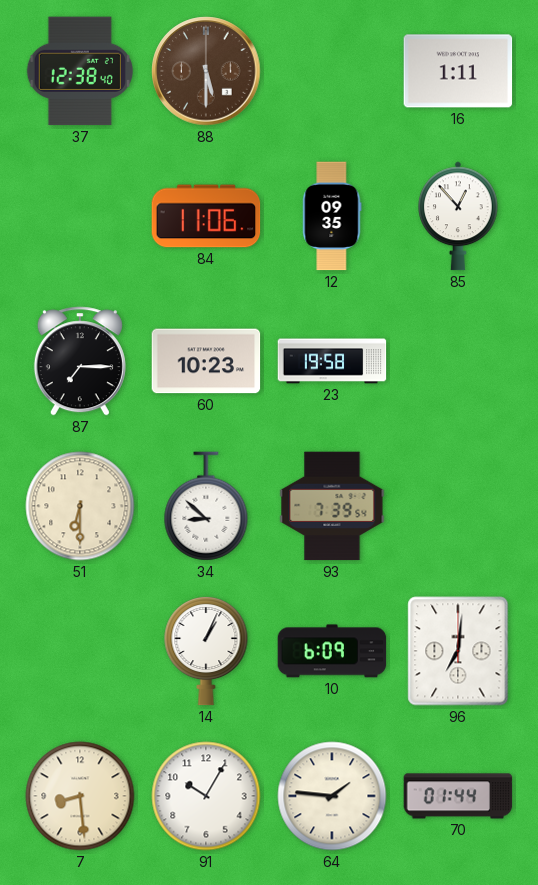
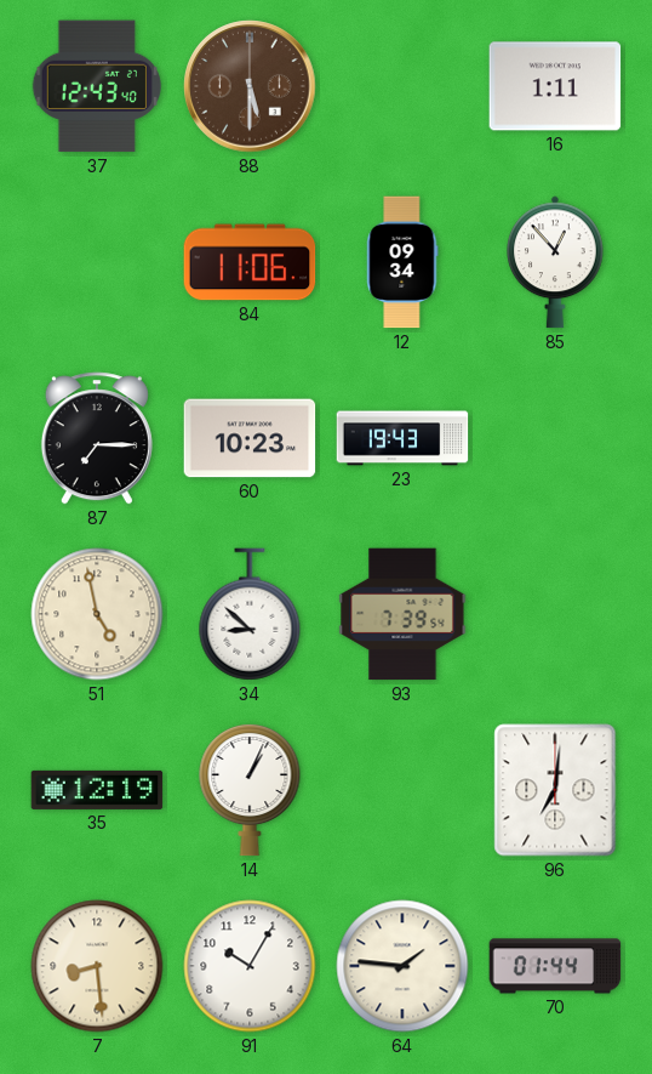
37: 12:38 -> 12:43
12: 09:35 -> 09:34
23: 19:58 -> 19:43
51: 6:30 -> 4:58
35: none -> 12:19
10: 6:09 -> none
